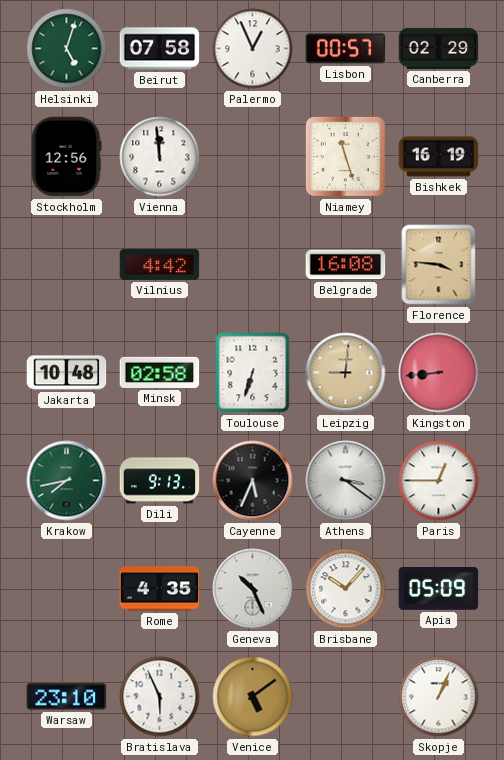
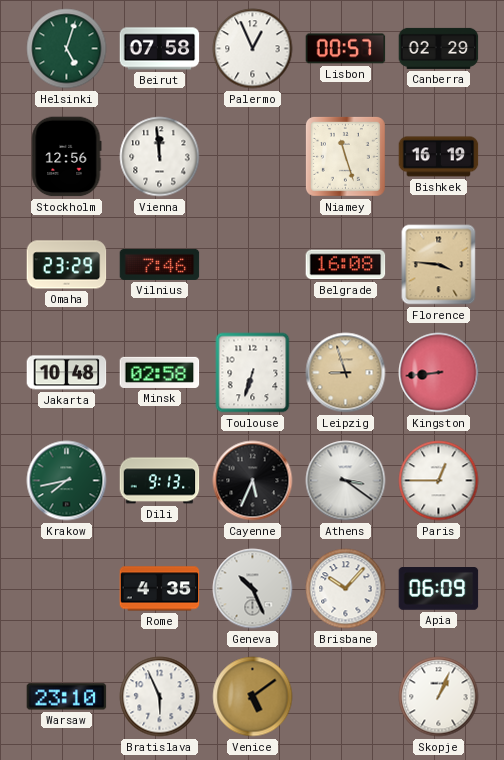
Omaha: none -> 23:29
Vilnius: 4:42 -> 7:46
Leipzig: 9:01 -> 8:57
Apia: 05:09 -> 06:09
